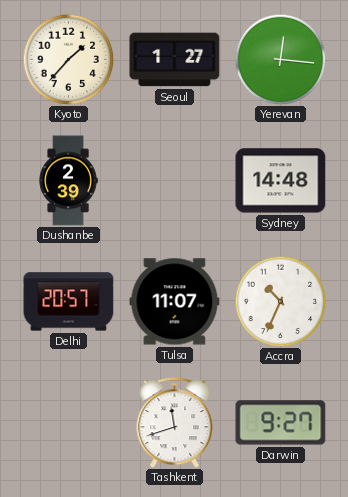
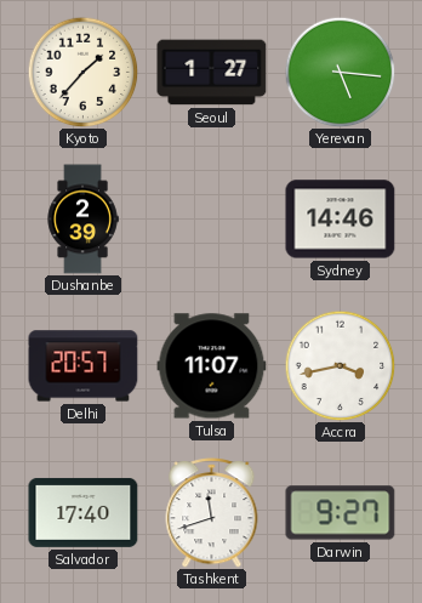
Yerevan: 12:16 -> 5:16
Sydney: 14:48 -> 14:46
Accra: 10:34 -> 3:43
Salvador: none -> 17:40
